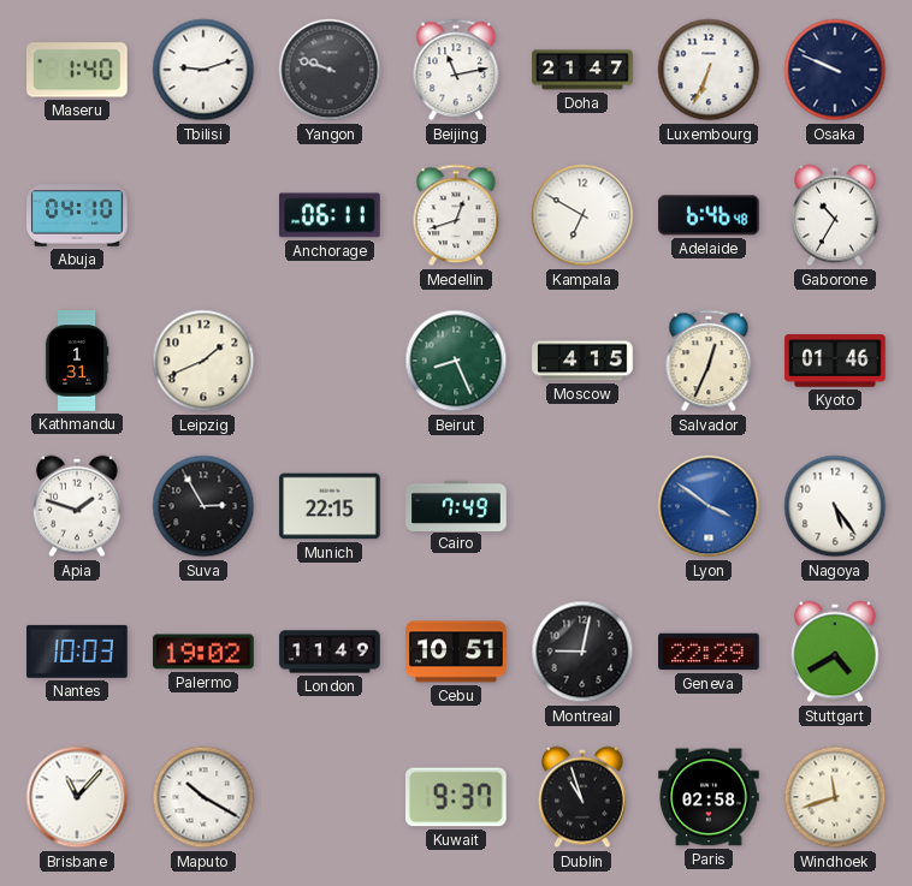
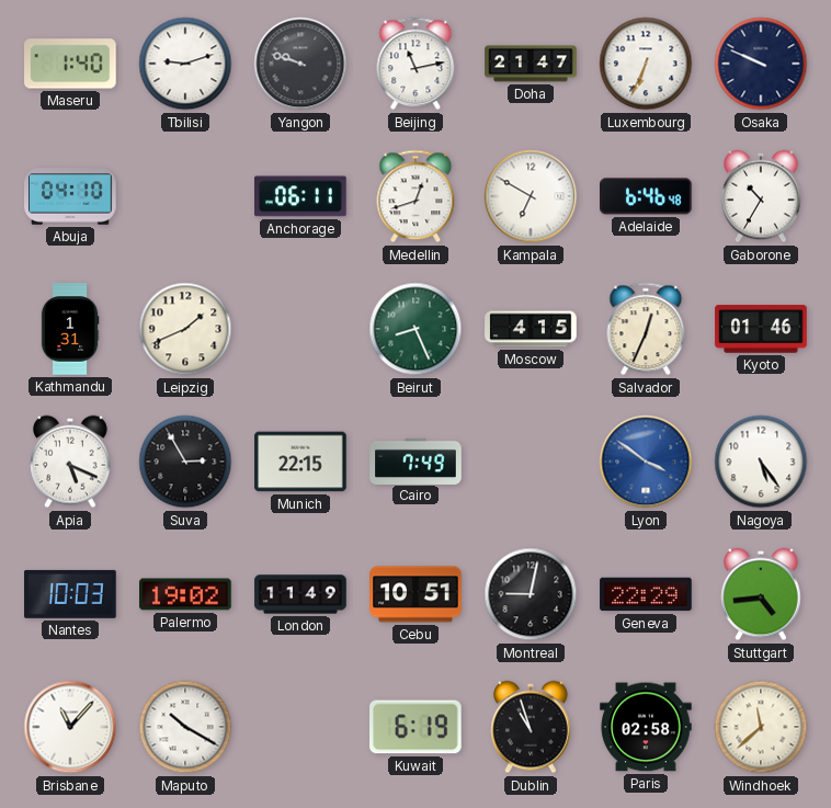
Apia: 1:48 -> 5:19
Stuttgart: 4:40 -> 4:44
Kuwait: 9:37 -> 6:19
Windhoek: 11:42 -> 11:38
